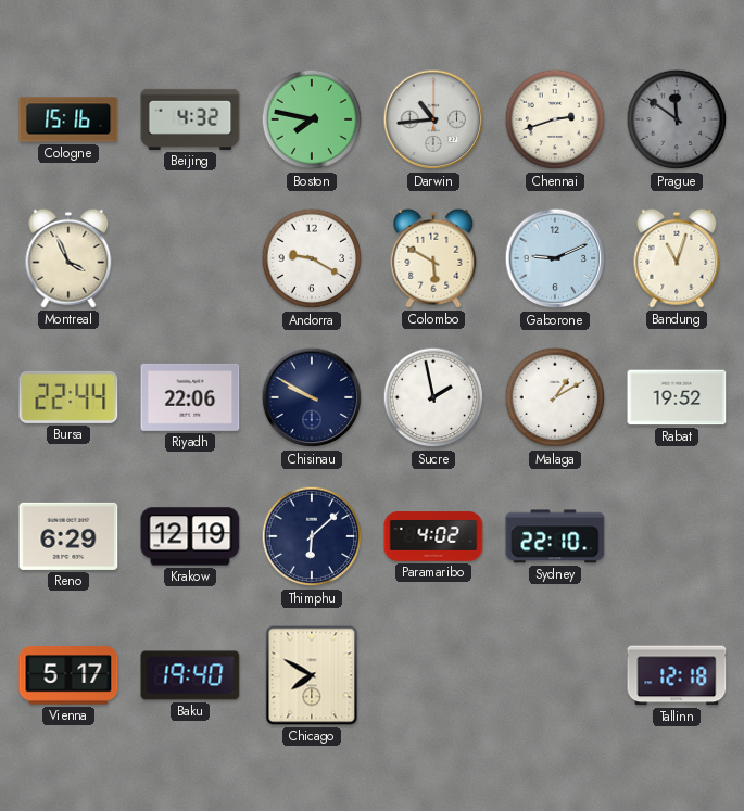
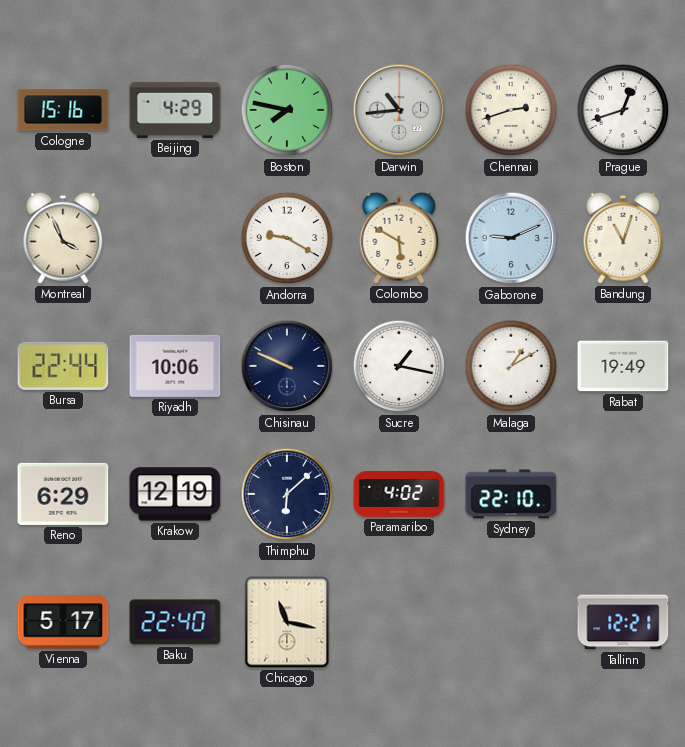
Beijing: 4:32 -> 4:29
Prague: 11:51 -> 12:42
Prague dial: grey -> white
Riyadh: 22:06 -> 10:06
Chisinau: 9:50 -> 9:49
Sucre: 1:58 -> 1:17
Rabat: 19:52 -> 19:49
Baku: 19:40 -> 22:40
Chicago: 7:50 -> 11:17
Tallinn: 12:18 -> 12:21
